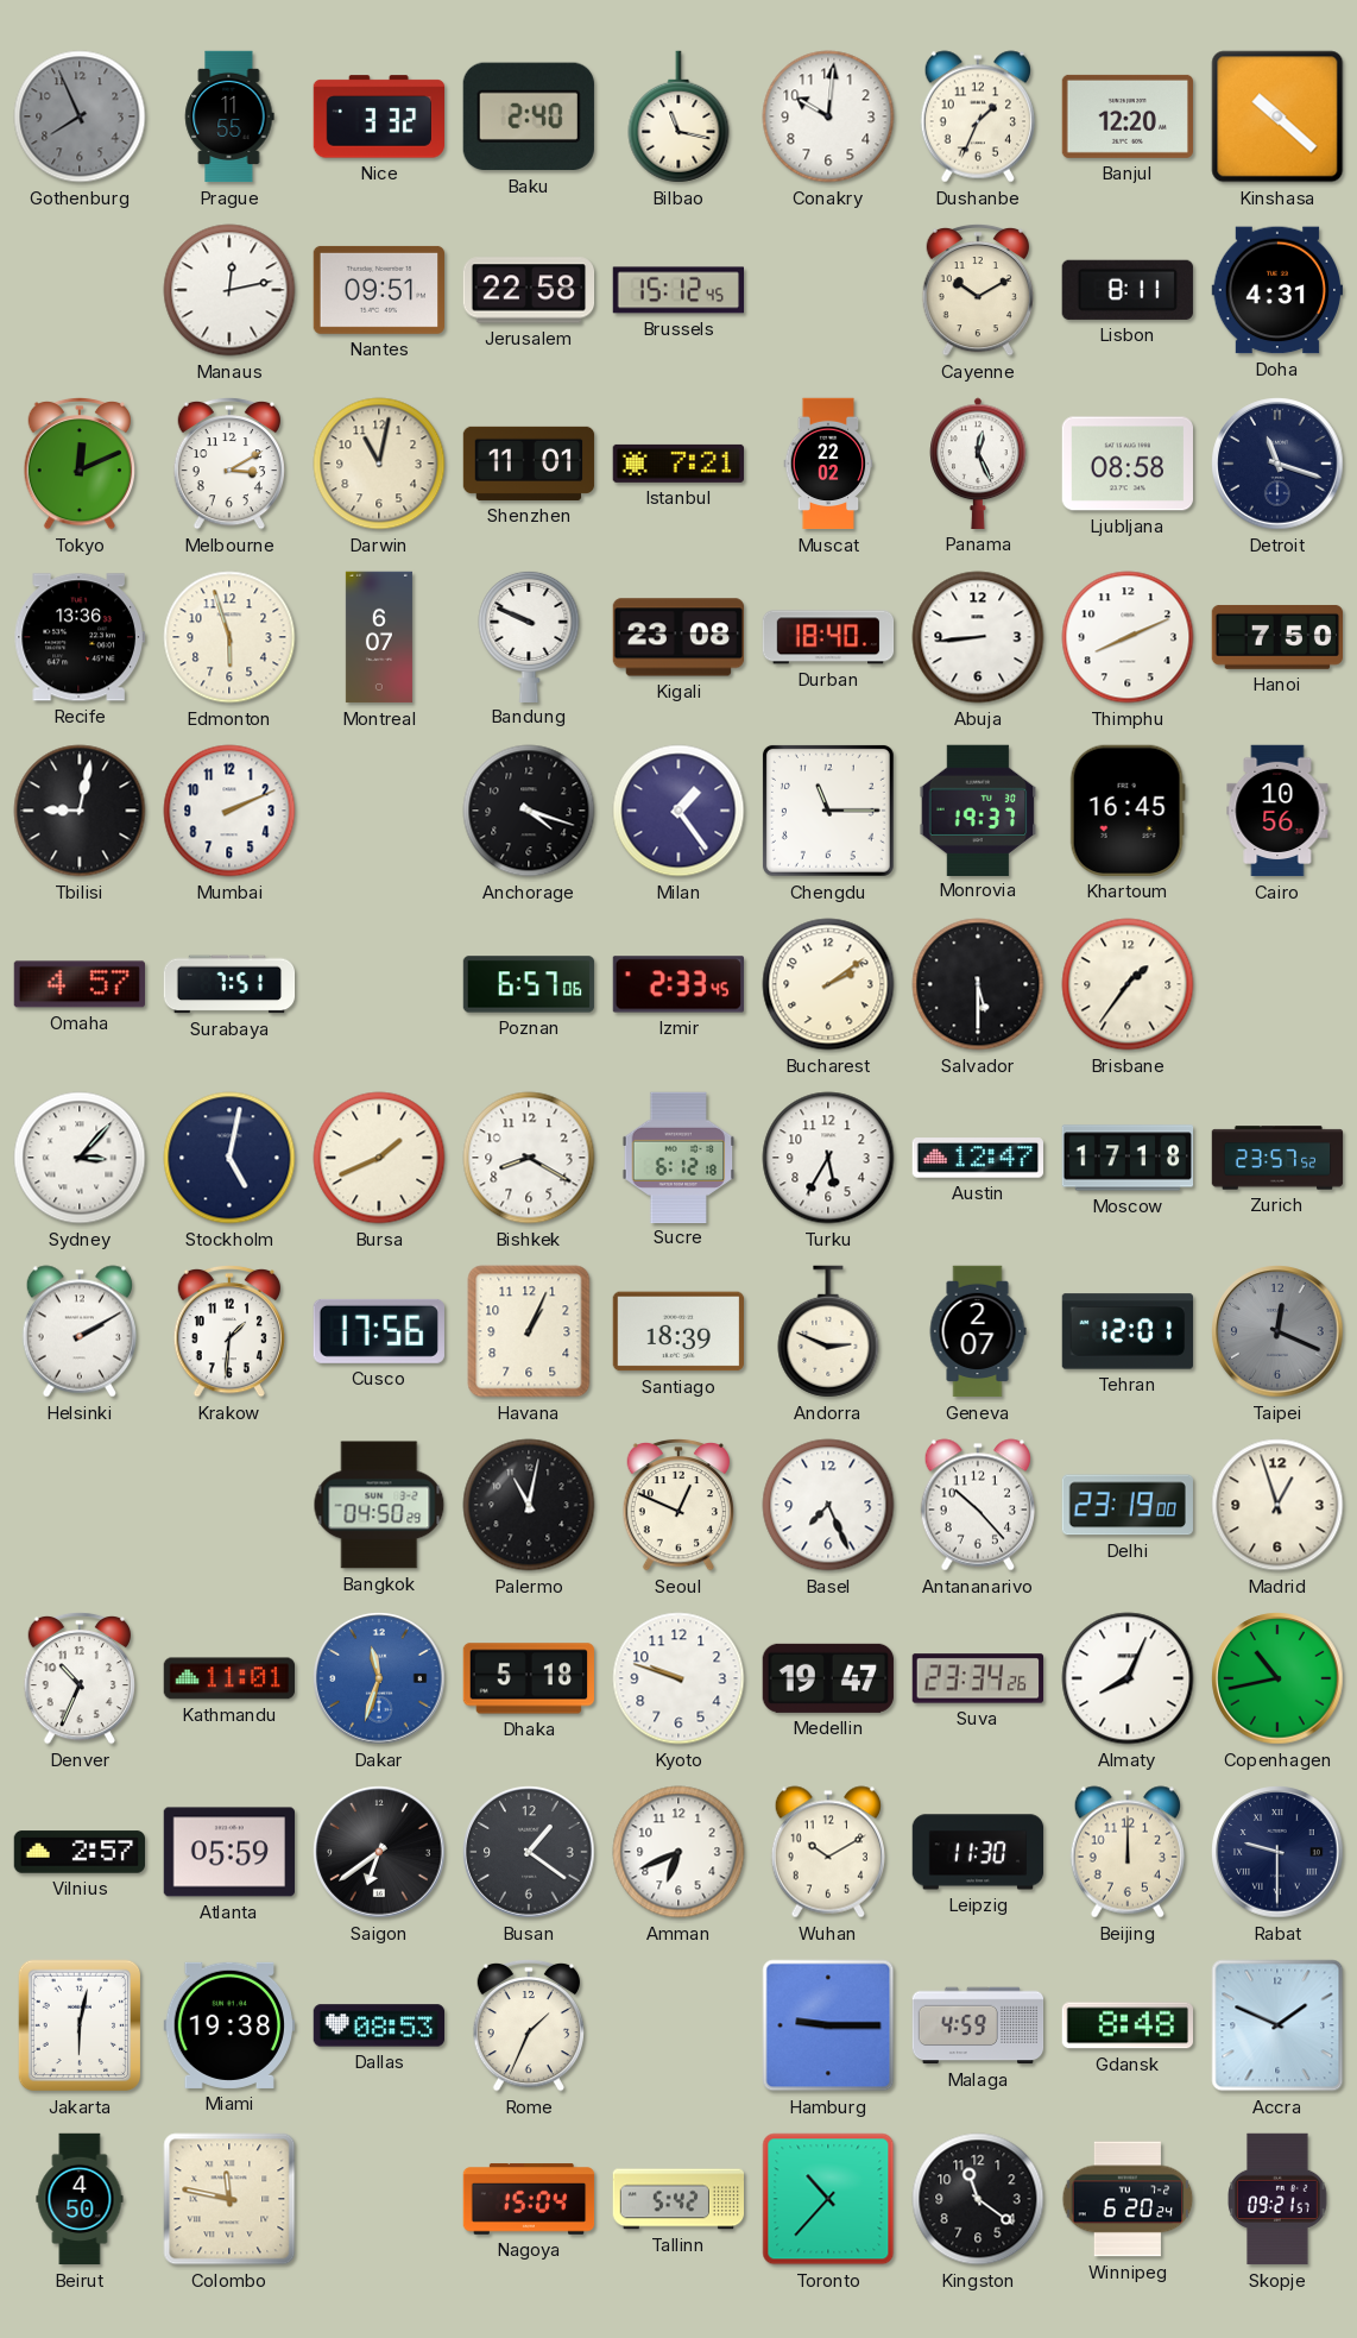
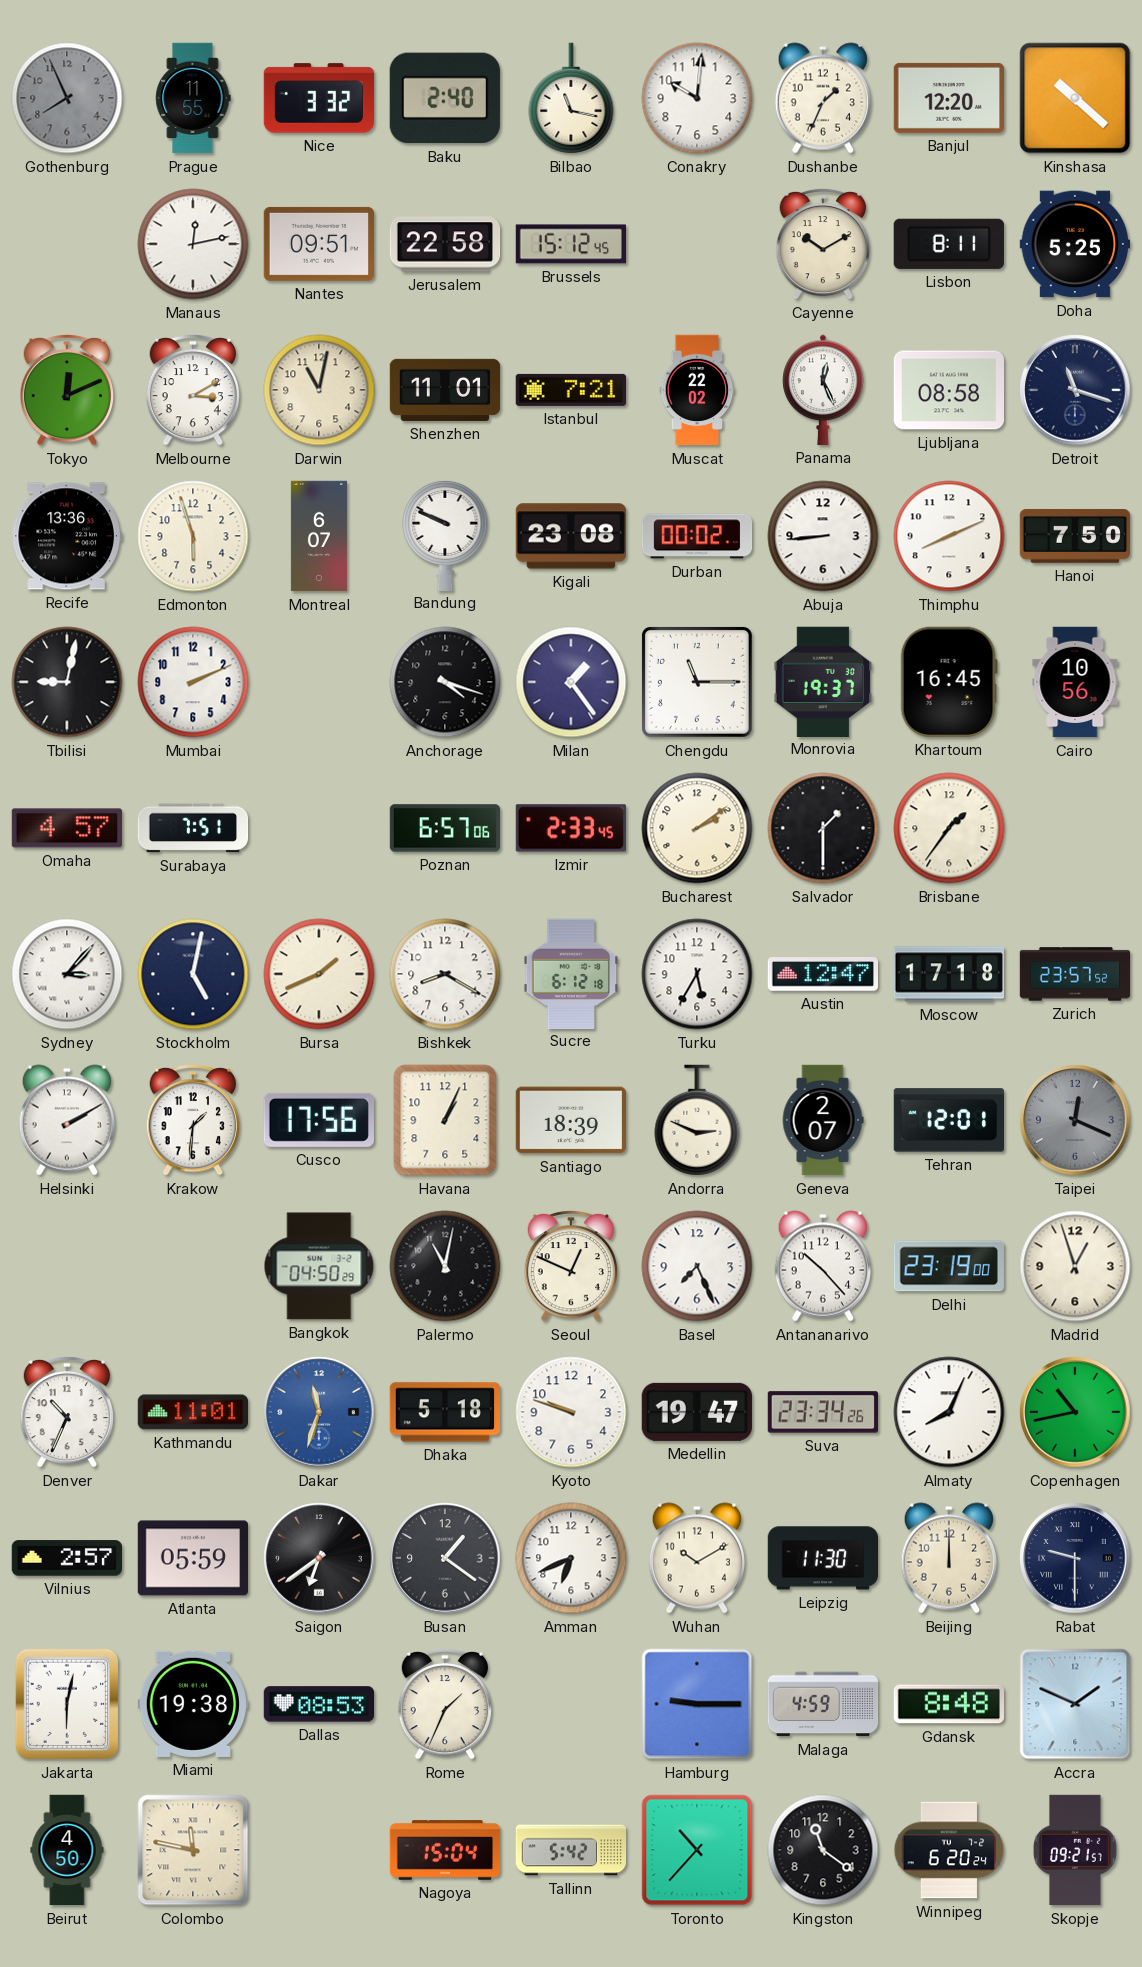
Doha: 4:31 -> 5:25
Durban: 18:40 -> 00:02
Salvador: 5:30 -> 1:30
